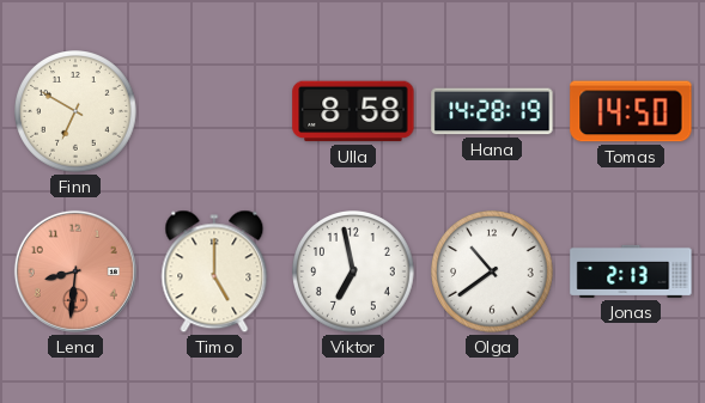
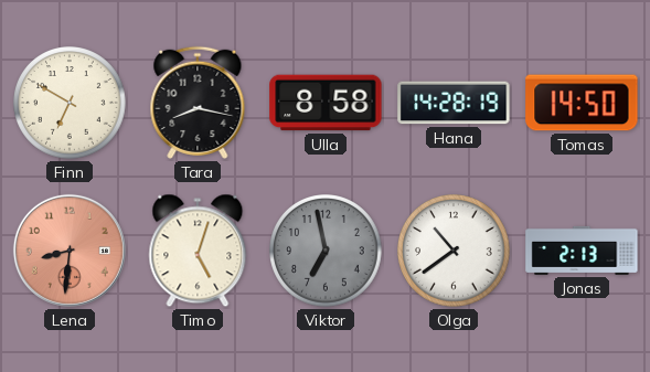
Tara: none -> 8:17
Timo: 5:00 -> 5:03
Viktor dial: white -> grey
